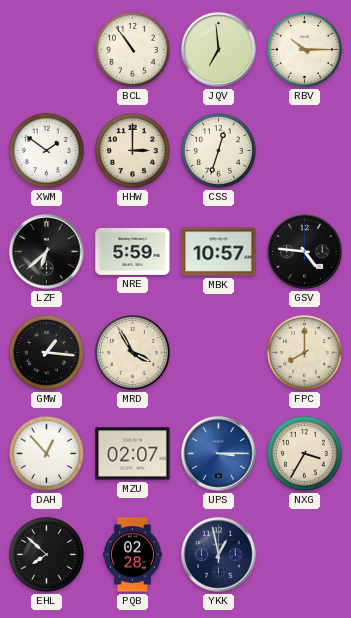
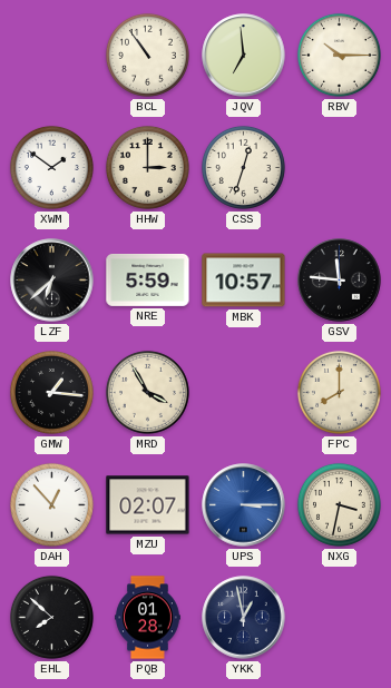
GSV: 4:46 -> 11:46
NXG: 3:35 -> 3:32
PQB: 02:28 -> 01:28
